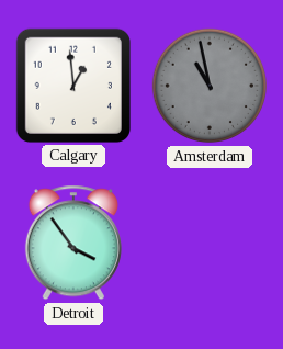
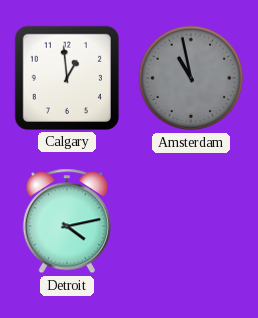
Detroit: 3:54 -> 4:13
